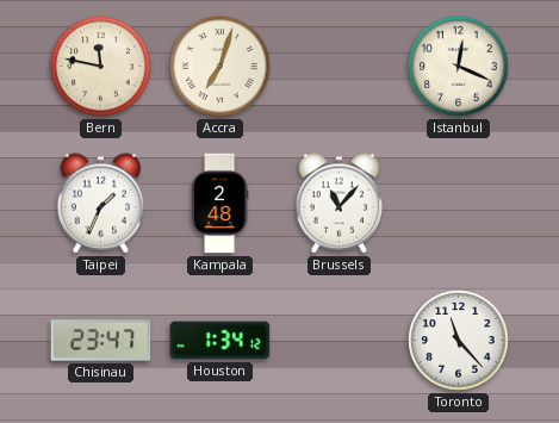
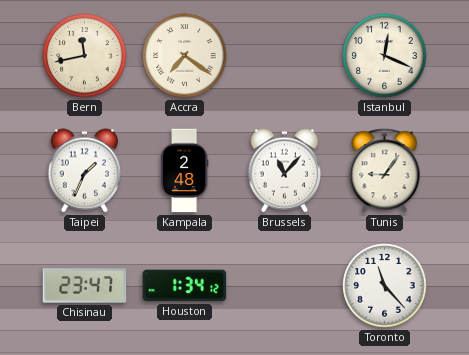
Bern: 11:47 -> 11:43
Accra: 7:03 -> 7:21
Tunis: none -> 9:06
